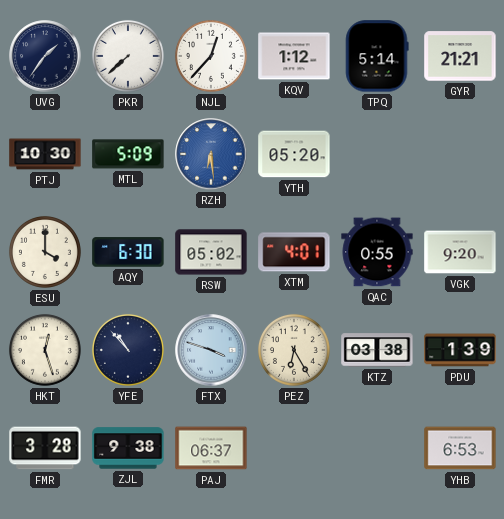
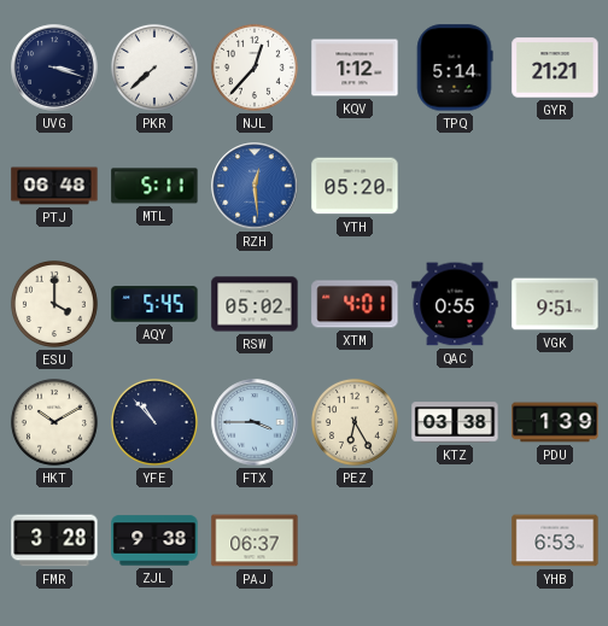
UVG: 1:36 -> 3:18
PTJ: 10:30 -> 06:48
MTL: 5:09 -> 5:11
RZH: 6:29 -> 12:29
AQY: 6:30 -> 5:45
VGK: 9:20 -> 9:51
HKT: 12:27 -> 10:10
FTX: 3:48 -> 3:45
